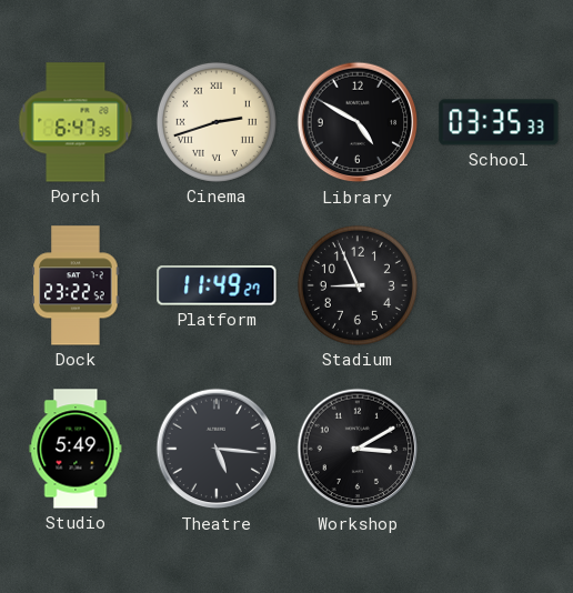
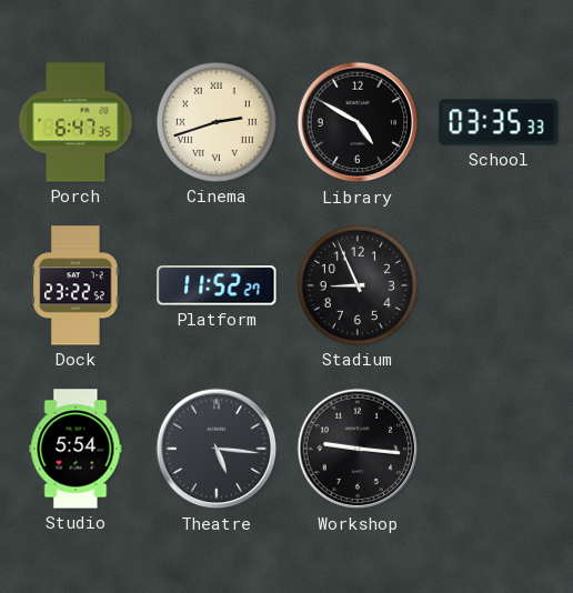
Platform: 11:49 -> 11:52
Studio: 5:49 -> 5:54
Workshop: 3:10 -> 9:16
